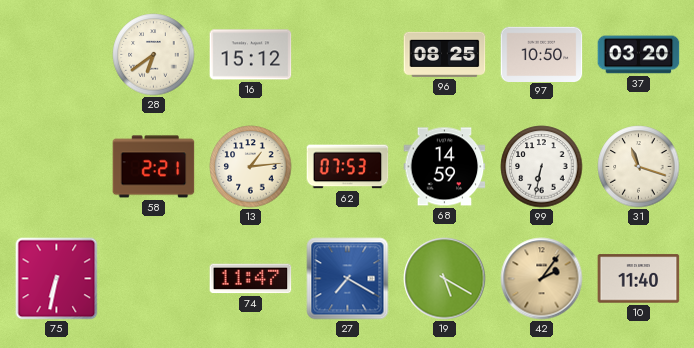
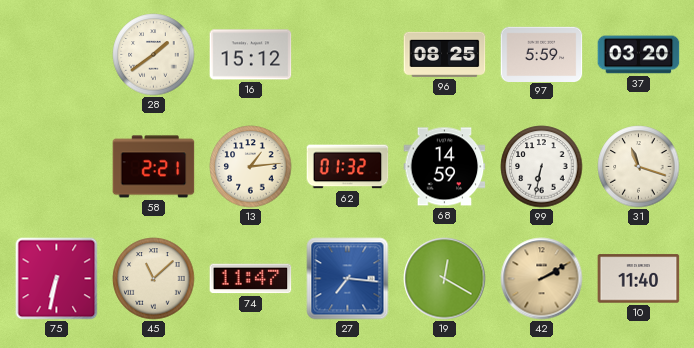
28: 6:39 -> 1:39
97: 10:50 -> 5:59
62: 07:53 -> 01:32
45: none -> 11:08
27: 7:20 -> 7:16
19: 5:20 -> 12:20
42: 2:06 -> 2:10
